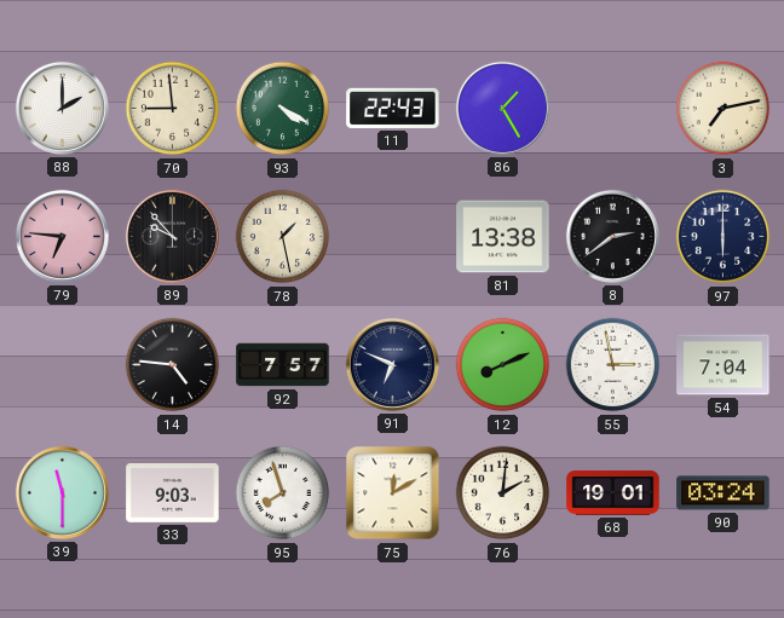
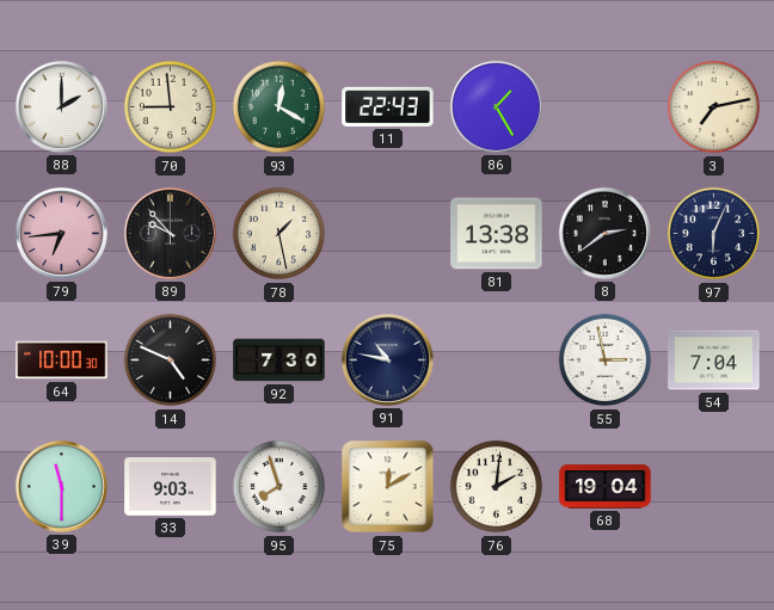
93: 4:20 -> 12:20
79: 6:46 -> 6:44
97: 6:00 -> 6:04
64: none -> 10:00
14: 4:46 -> 4:49
92: 7:57 -> 7:30
91: 6:49 -> 10:47
12: 8:11 -> none
68: 19:01 -> 19:04
90: 03:24 -> none
